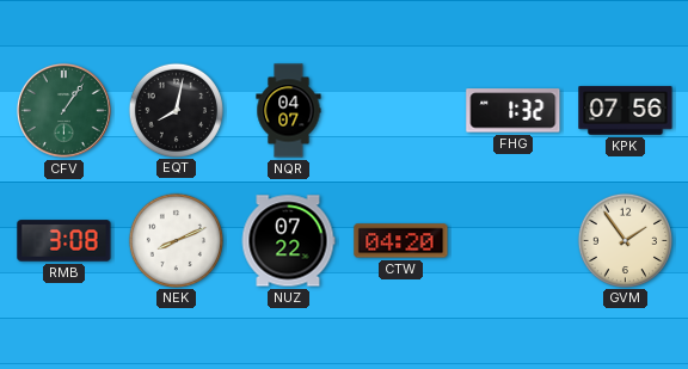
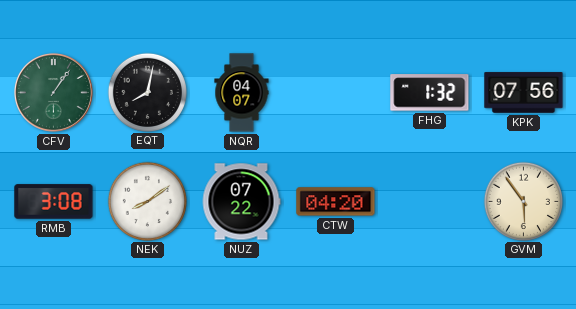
NEK: 8:11 -> 8:09
GVM: 1:54 -> 5:54
